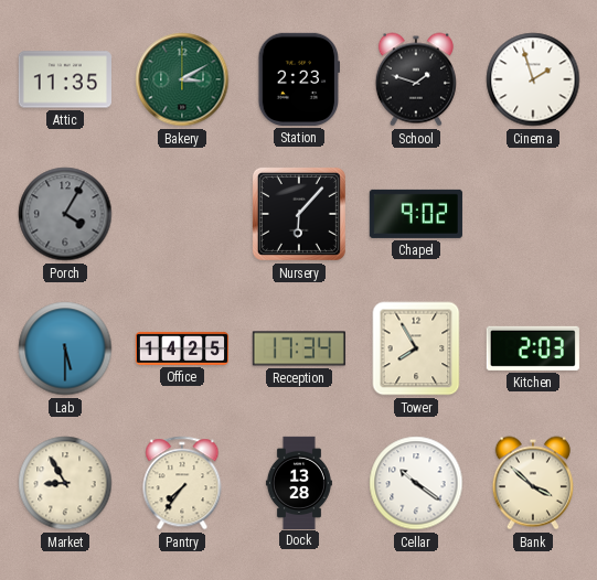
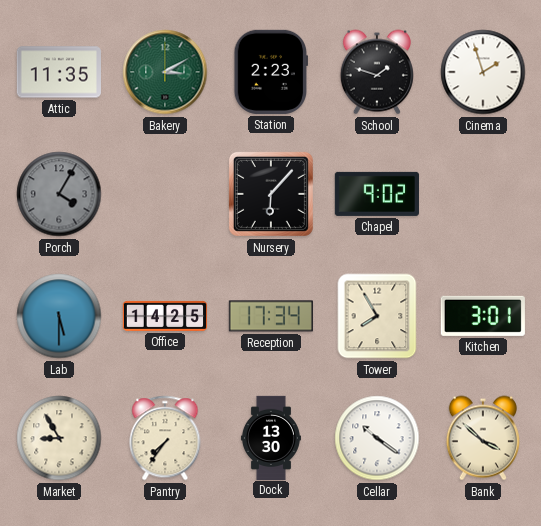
Kitchen: 2:03 -> 3:01
Dock: 13:28 -> 13:30
